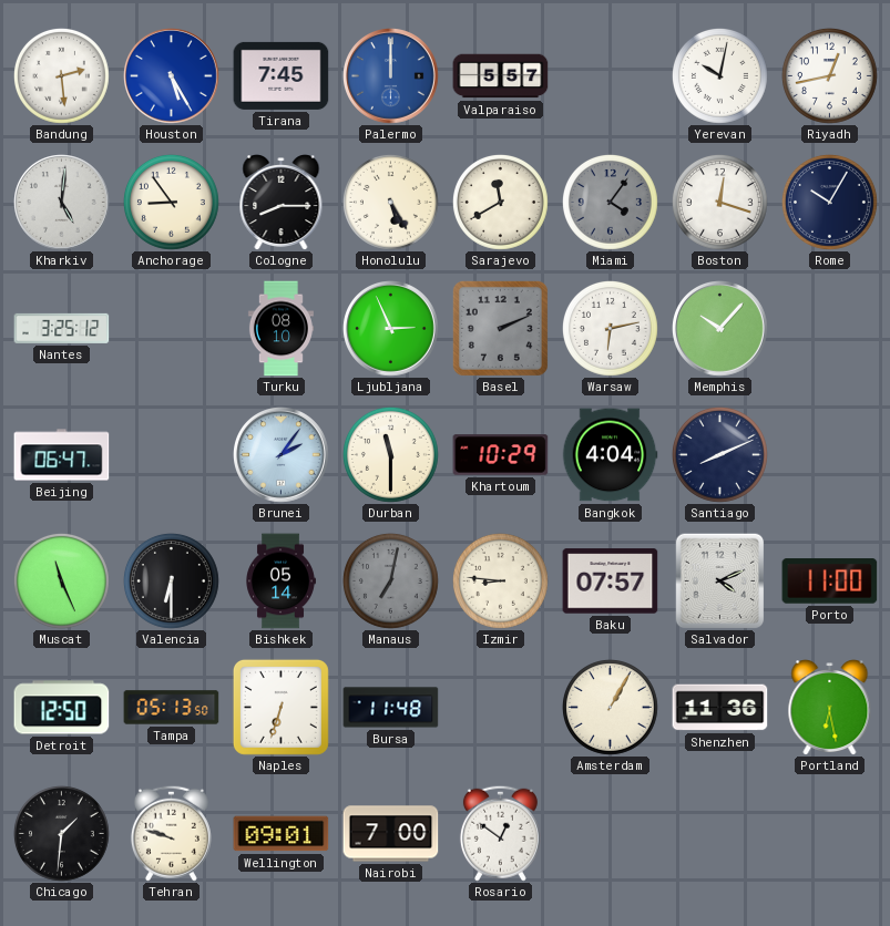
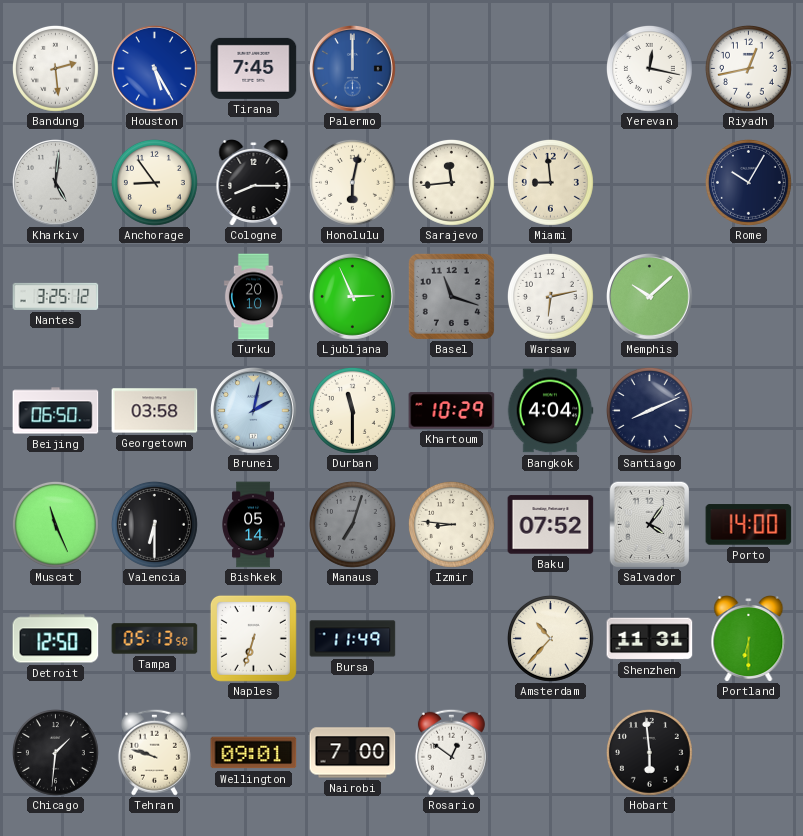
Valparaiso: 5:57 -> none
Yerevan: 10:02 -> 12:17
Honolulu: 5:25 -> 6:02
Sarajevo: 11:40 -> 11:44
Miami: 4:06 -> 8:59
Miami dial: grey -> cream
Boston: 12:18 -> none
Turku: 08:10 -> 20:10
Basel: 2:11 -> 11:18
Memphis: 10:07 -> 10:08
Beijing: 06:47 -> 06:50
Georgetown: none -> 03:58
Brunei: 2:06 -> 2:02
Manaus: 7:02 -> 7:03
Baku: 07:57 -> 07:52
Salvador: 4:11 -> 4:06
Porto: 11:00 -> 14:00
Bursa: 11:48 -> 11:49
Amsterdam: 1:05 -> 10:37
Shenzhen: 11:36 -> 11:31
Portland: 6:28 -> 6:30
Hobart: none -> 5:59
